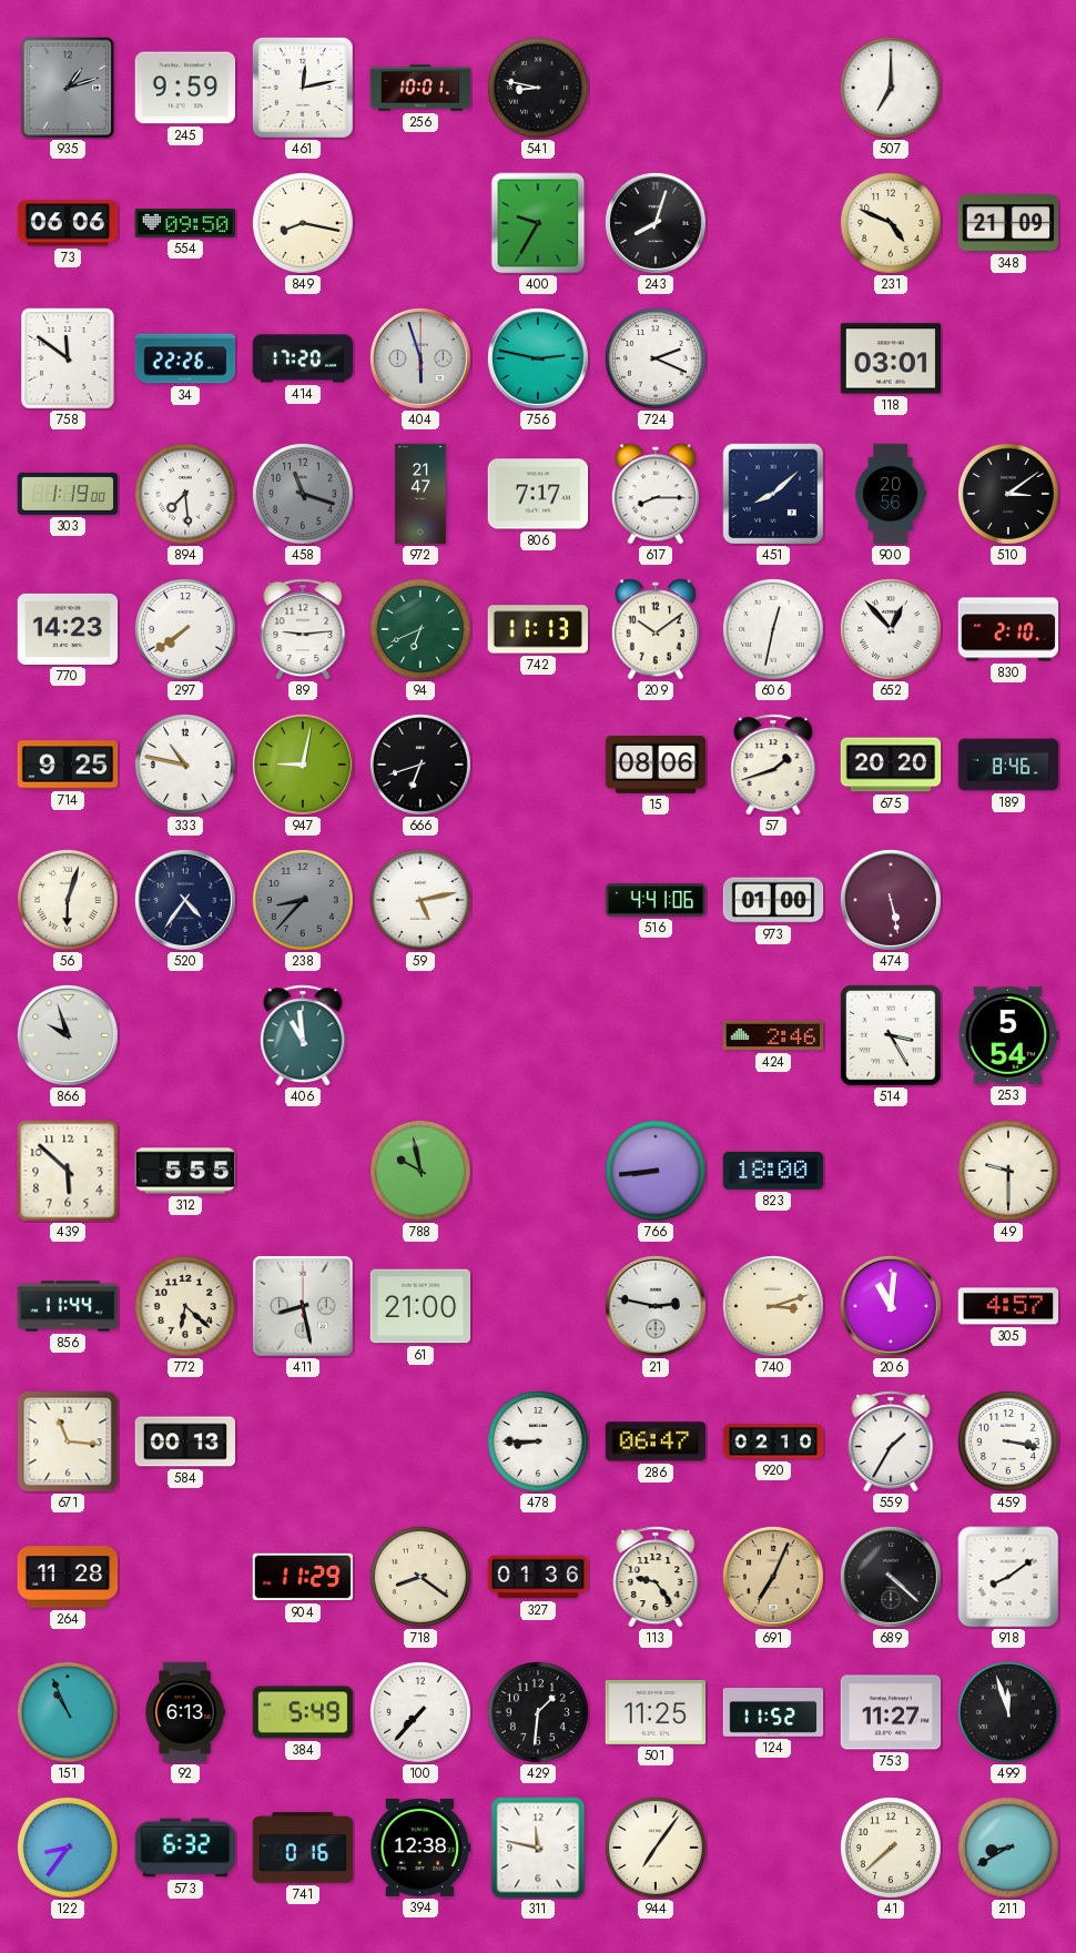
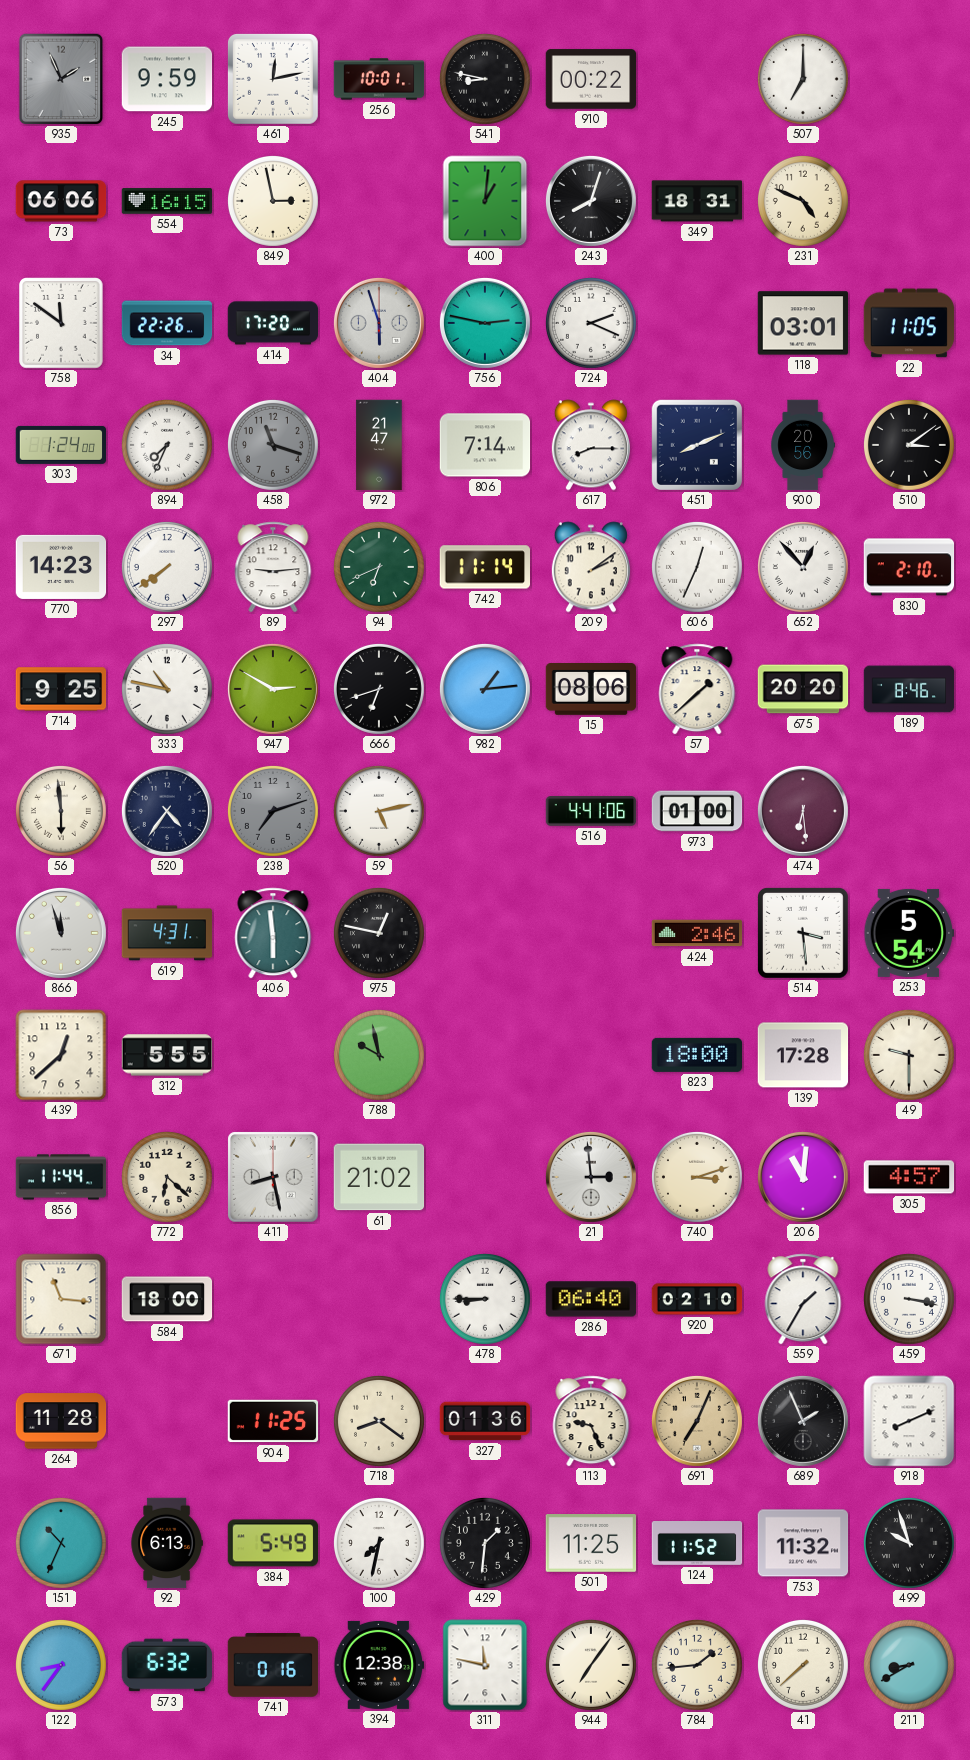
935: 1:12 -> 1:56
910: none -> 00:22
554: 09:50 -> 16:15
849: 8:17 -> 2:58
400: 9:35 -> 1:01
349: none -> 18:31
348: 21:09 -> none
22: none -> 11:05
303: 1:19 -> 1:24
894: 7:29 -> 7:34
806: 7:17 -> 7:14
451: 8:08 -> 8:11
742: 11:13 -> 11:14
209: 10:09 -> 2:09
606: 12:32 -> 12:34
947: 9:02 -> 2:50
982: none -> 1:14
57: 1:42 -> 1:38
56: 6:03 -> 5:59
238: 8:37 -> 7:12
474: 5:28 -> 6:29
866: 9:57 -> 11:57
619: none -> 4:31
406: 10:59 -> 5:59
975: none -> 12:47
514: 3:25 -> 3:29
439: 5:52 -> 12:38
766: 8:44 -> none
139: none -> 17:28
61: 21:00 -> 21:02
21: 2:47 -> 2:59
584: 00:13 -> 18:00
286: 06:47 -> 06:40
904: 11:29 -> 11:25
113: 9:24 -> 9:26
689: 4:22 -> 1:56
918: 8:09 -> 8:11
151: 10:56 -> 10:34
100: 7:37 -> 7:32
753: 11:27 -> 11:32
499: 11:57 -> 9:57
784: none -> 1:44
